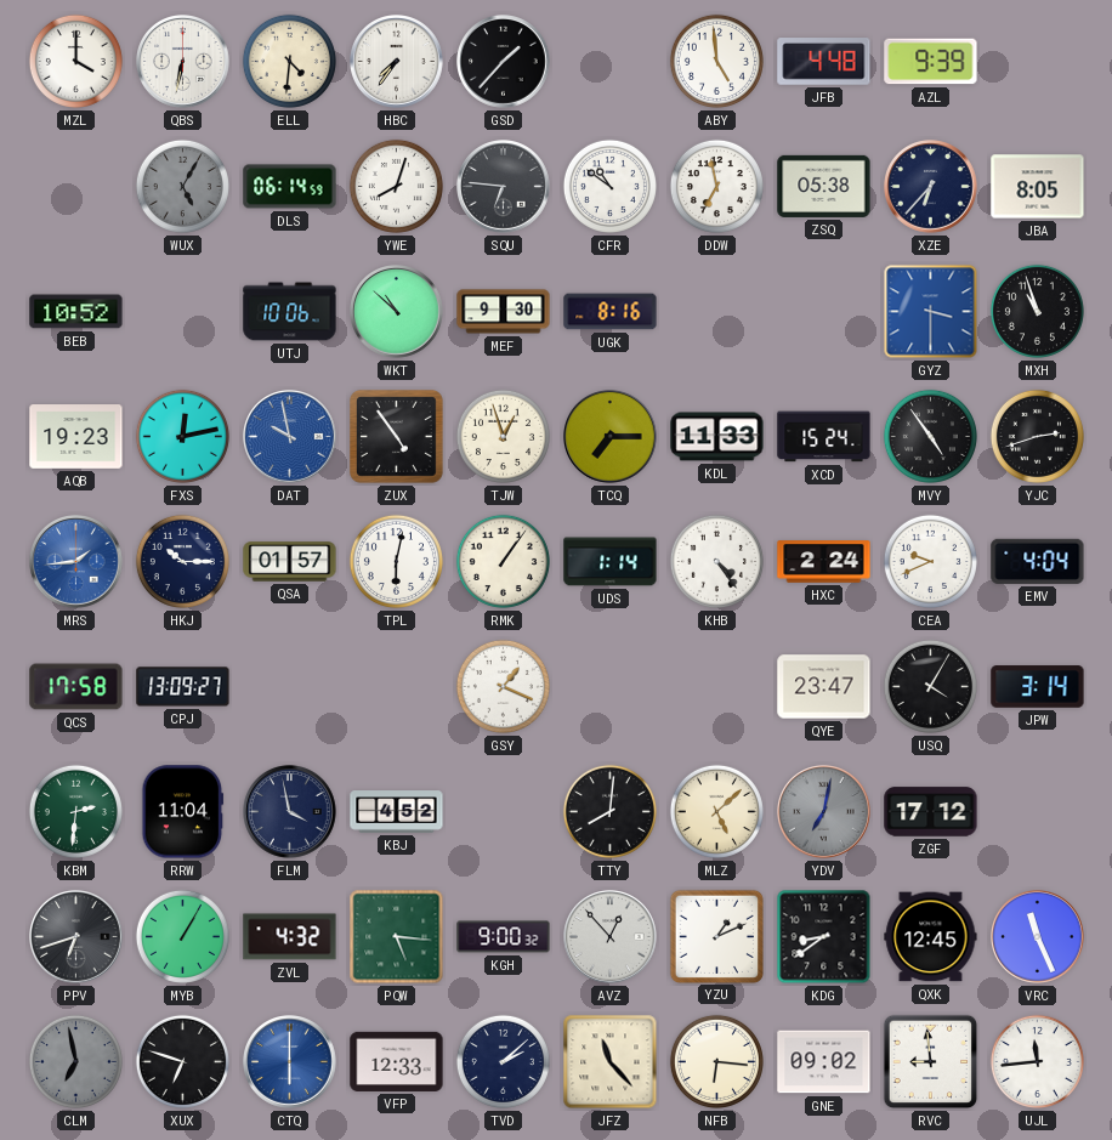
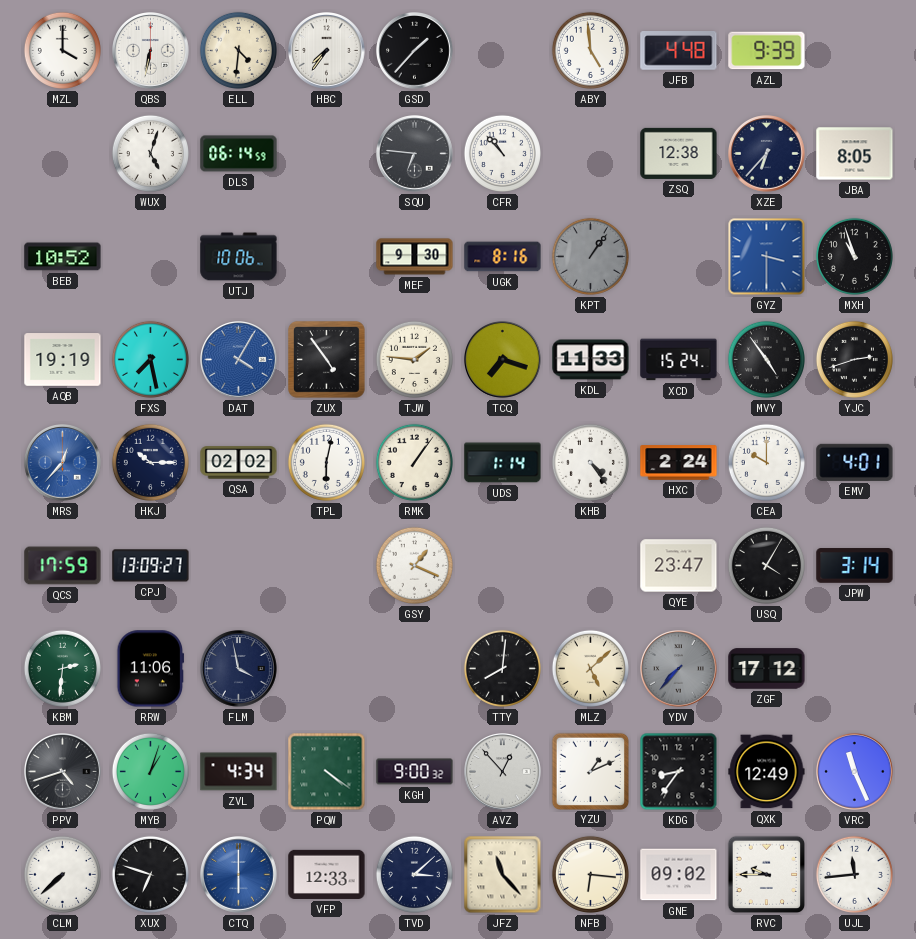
WUX: 5:05 -> 5:03
WUX dial: grey -> white
YWE: 8:03 -> none
CFR: 10:51 -> 10:53
DDW: 6:58 -> none
ZSQ: 05:38 -> 12:38
WKT: 10:52 -> none
KPT: none -> 1:06
AQB: 19:23 -> 19:19
FXS: 12:13 -> 7:28
DAT: 9:58 -> 4:05
TJW: 12:57 -> 1:46
TCQ: 7:15 -> 7:18
MRS: 1:44 -> 12:37
QSA: 01:57 -> 02:02
CEA: 9:41 -> 10:00
EMV: 4:04 -> 4:01
QCS: 17:58 -> 17:59
RRW: 11:04 -> 11:06
KBJ: 4:52 -> none
YDV: 7:02 -> 7:37
PPV: 6:42 -> 4:42
MYB: 1:05 -> 1:03
ZVL: 4:32 -> 4:34
PQW: 5:16 -> 4:21
KDG: 8:39 -> 8:36
QXK: 12:45 -> 12:49
CLM: 6:58 -> 7:38
CLM dial: grey -> white
TVD: 2:08 -> 3:08
RVC: 8:59 -> 9:45
